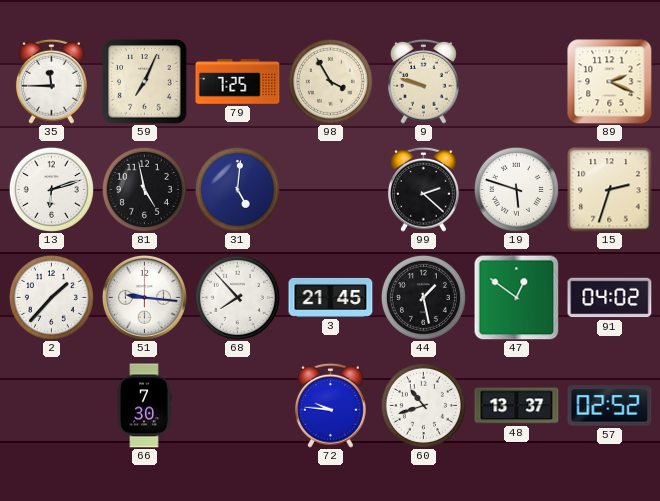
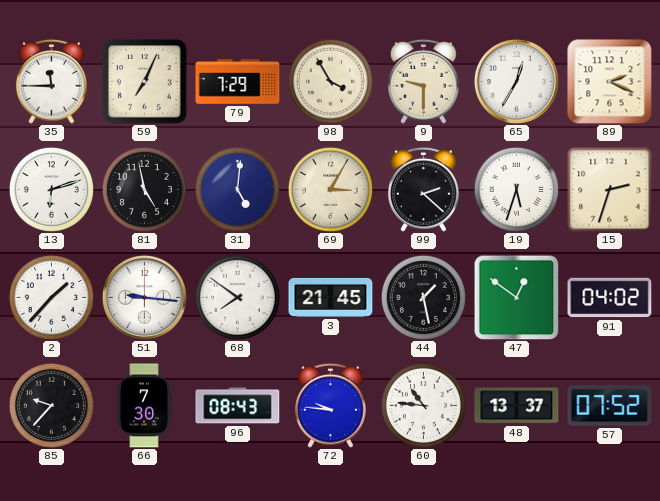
79: 7:25 -> 7:29
9: 9:48 -> 9:30
65: none -> 12:35
69: none -> 3:05
19: 5:48 -> 5:33
68: 7:53 -> 7:51
85: none -> 9:37
96: none -> 08:43
60: 10:42 -> 10:46
57: 02:52 -> 07:52
